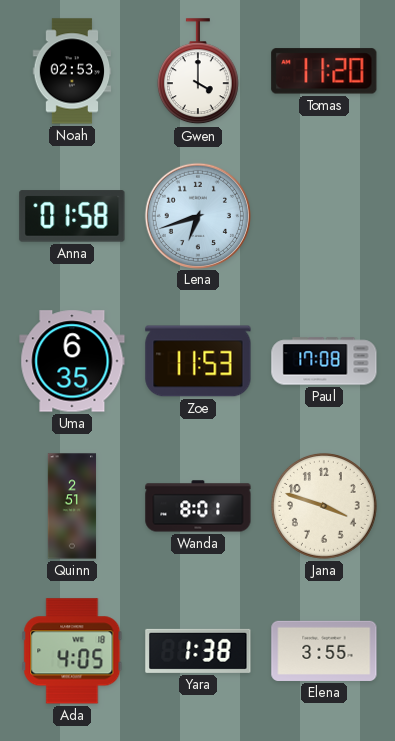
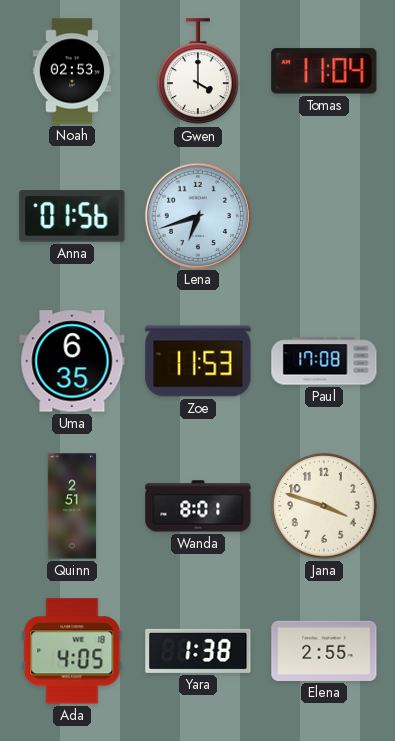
Tomas: 11:20 -> 11:04
Anna: 01:58 -> 01:56
Elena: 3:55 -> 2:55
